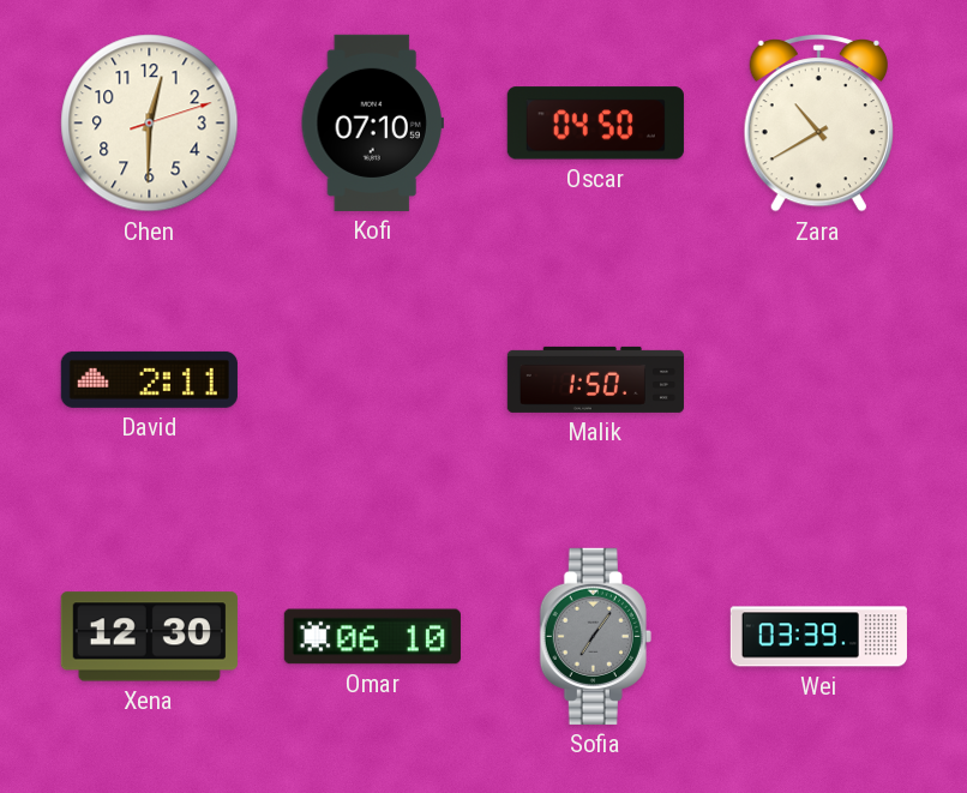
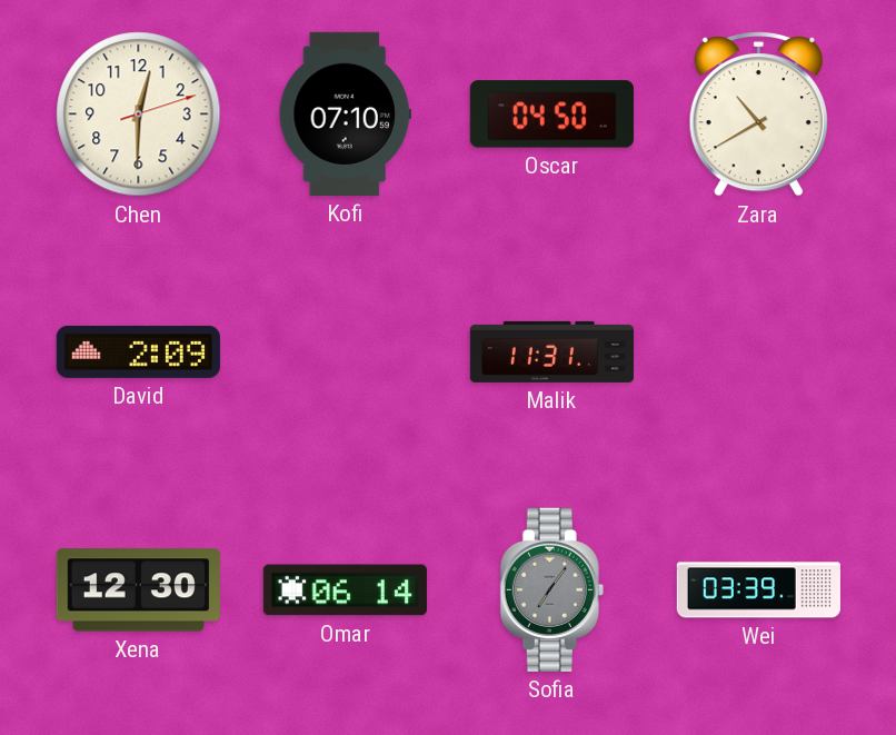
David: 2:11 -> 2:09
Malik: 1:50 -> 11:31
Omar: 06:10 -> 06:14
